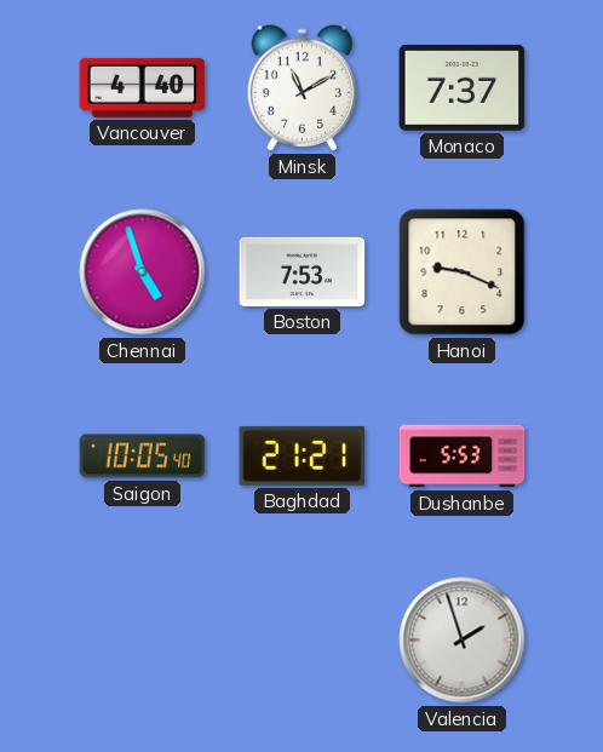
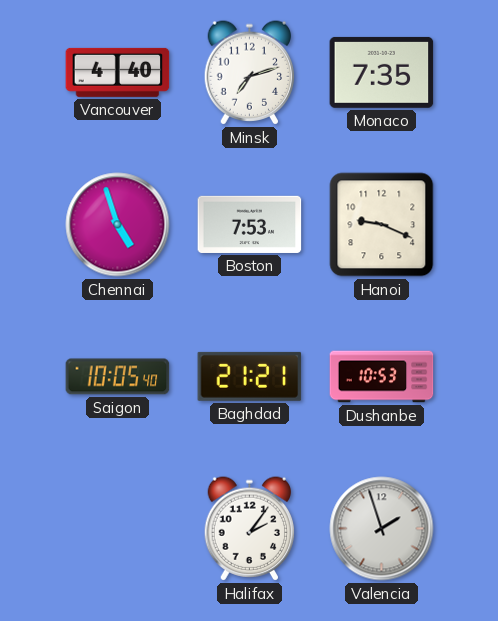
Minsk: 11:10 -> 7:12
Monaco: 7:37 -> 7:35
Dushanbe: 5:53 -> 10:53
Halifax: none -> 2:06
